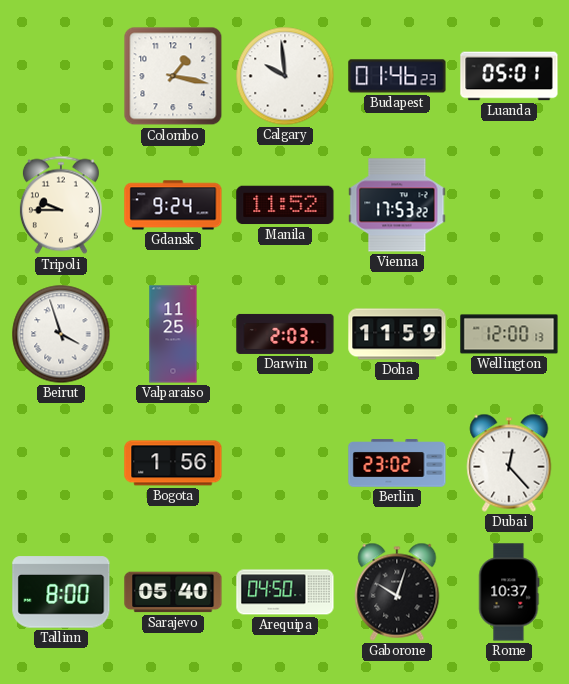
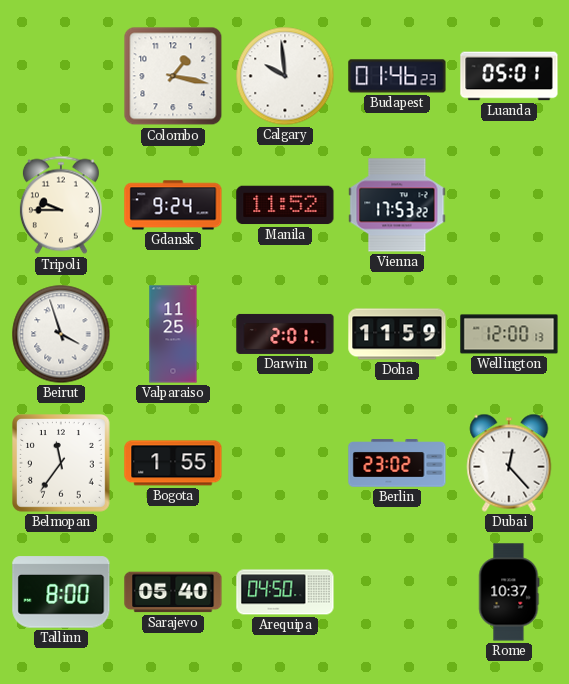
Darwin: 2:03 -> 2:01
Belmopan: none -> 11:36
Bogota: 1:56 -> 1:55
Gaborone: 10:03 -> none
